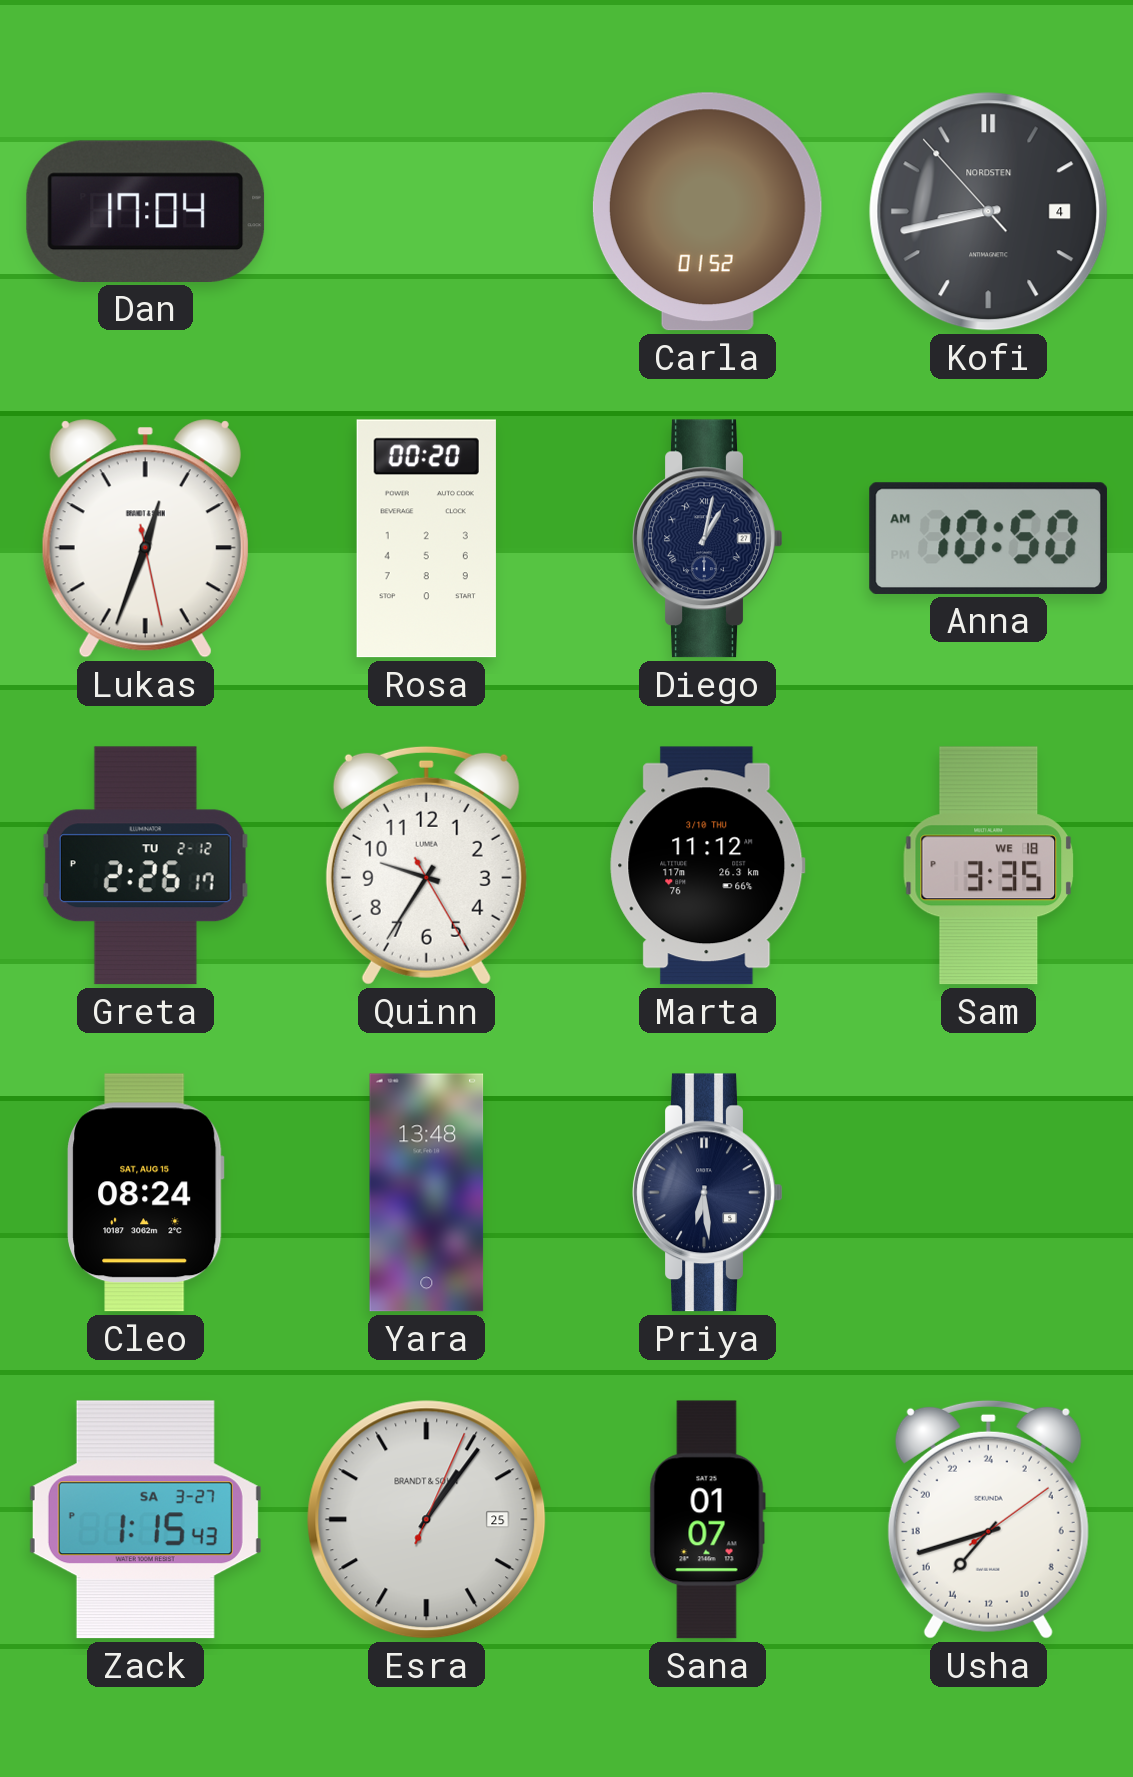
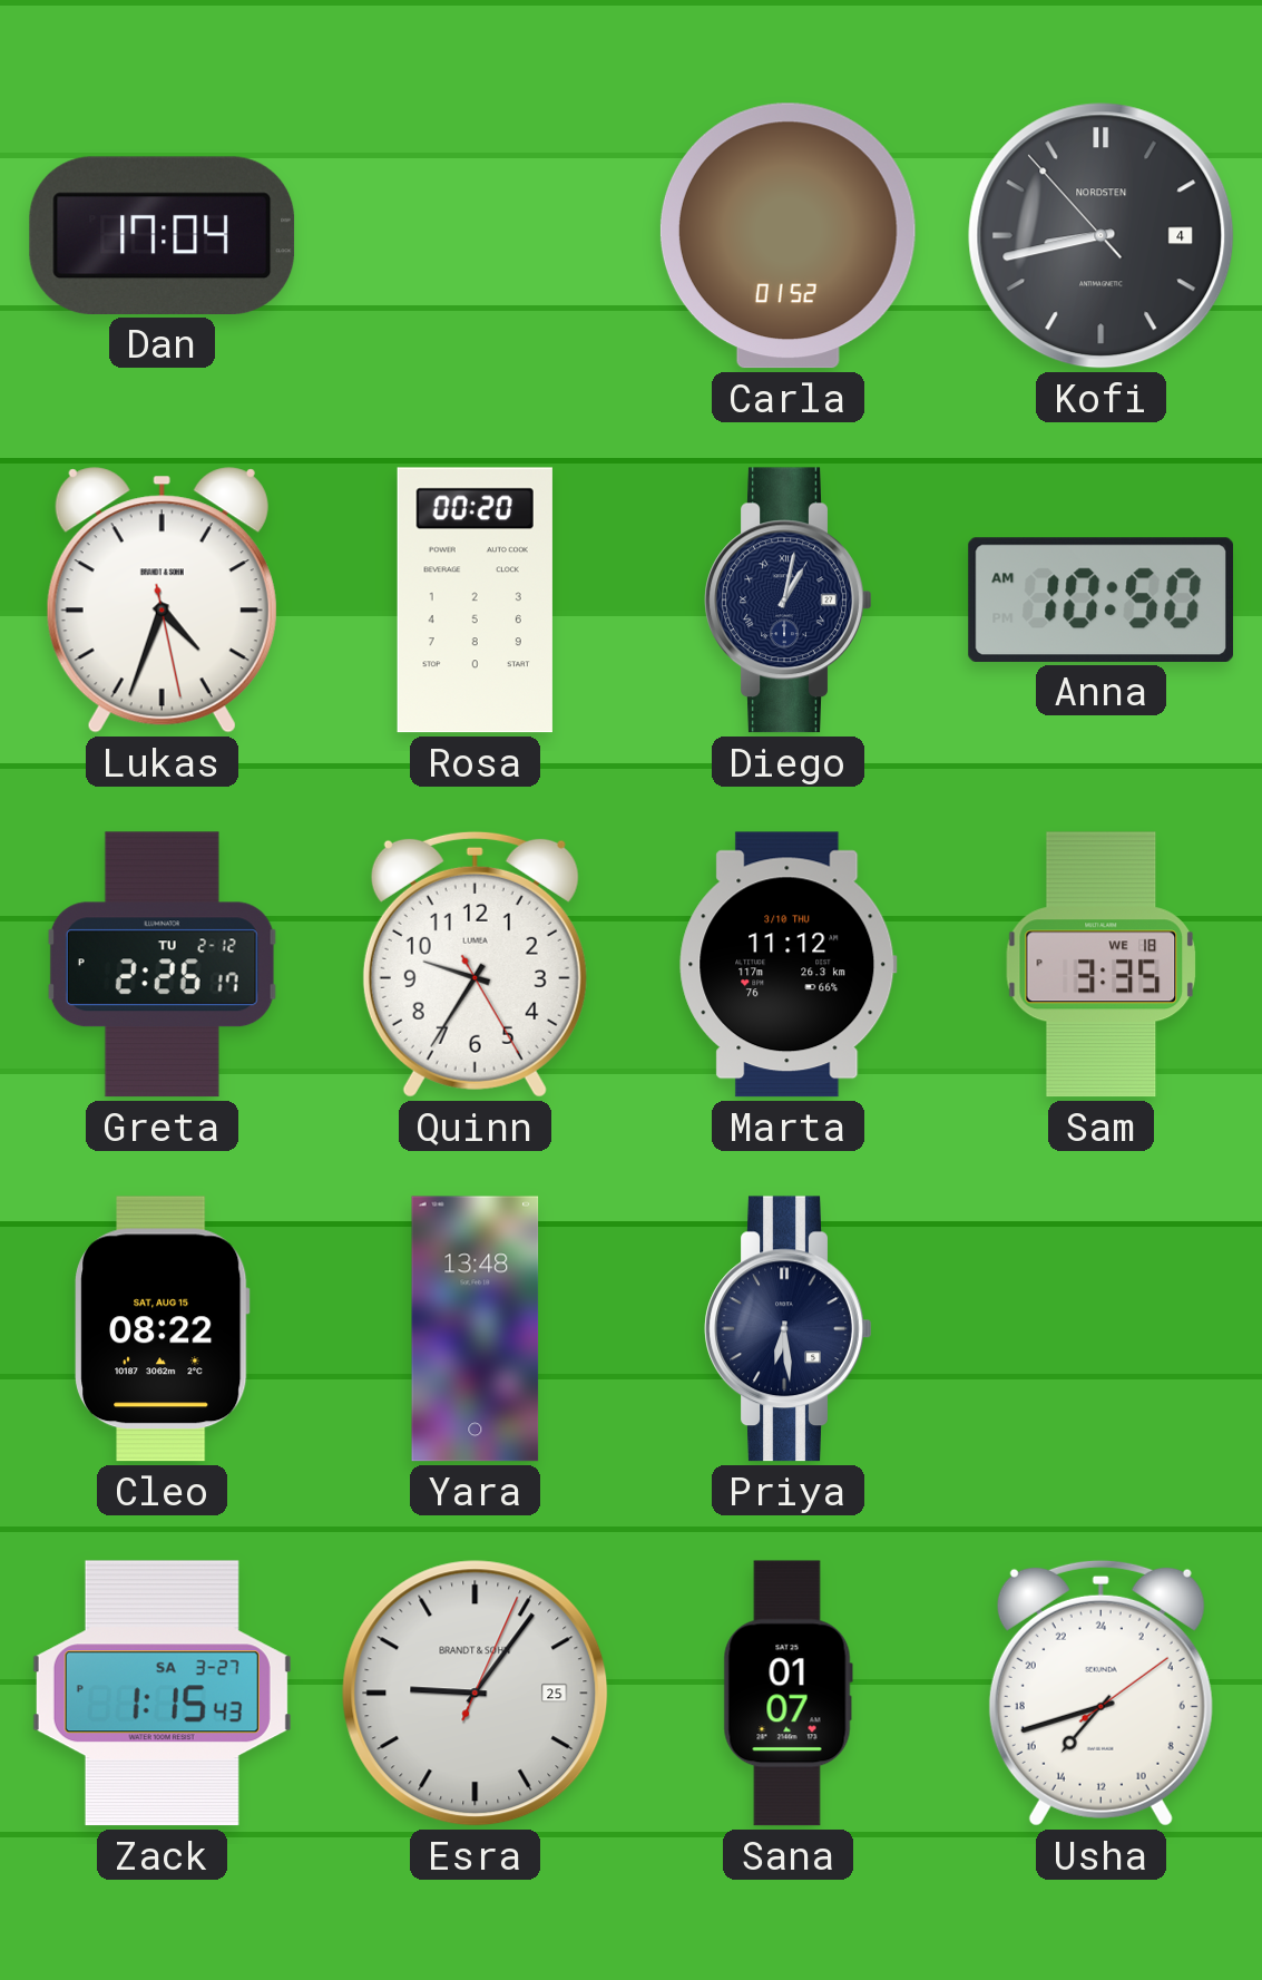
Lukas: 12:33 -> 4:33
Cleo: 08:24 -> 08:22
Esra: 1:06 -> 9:06
